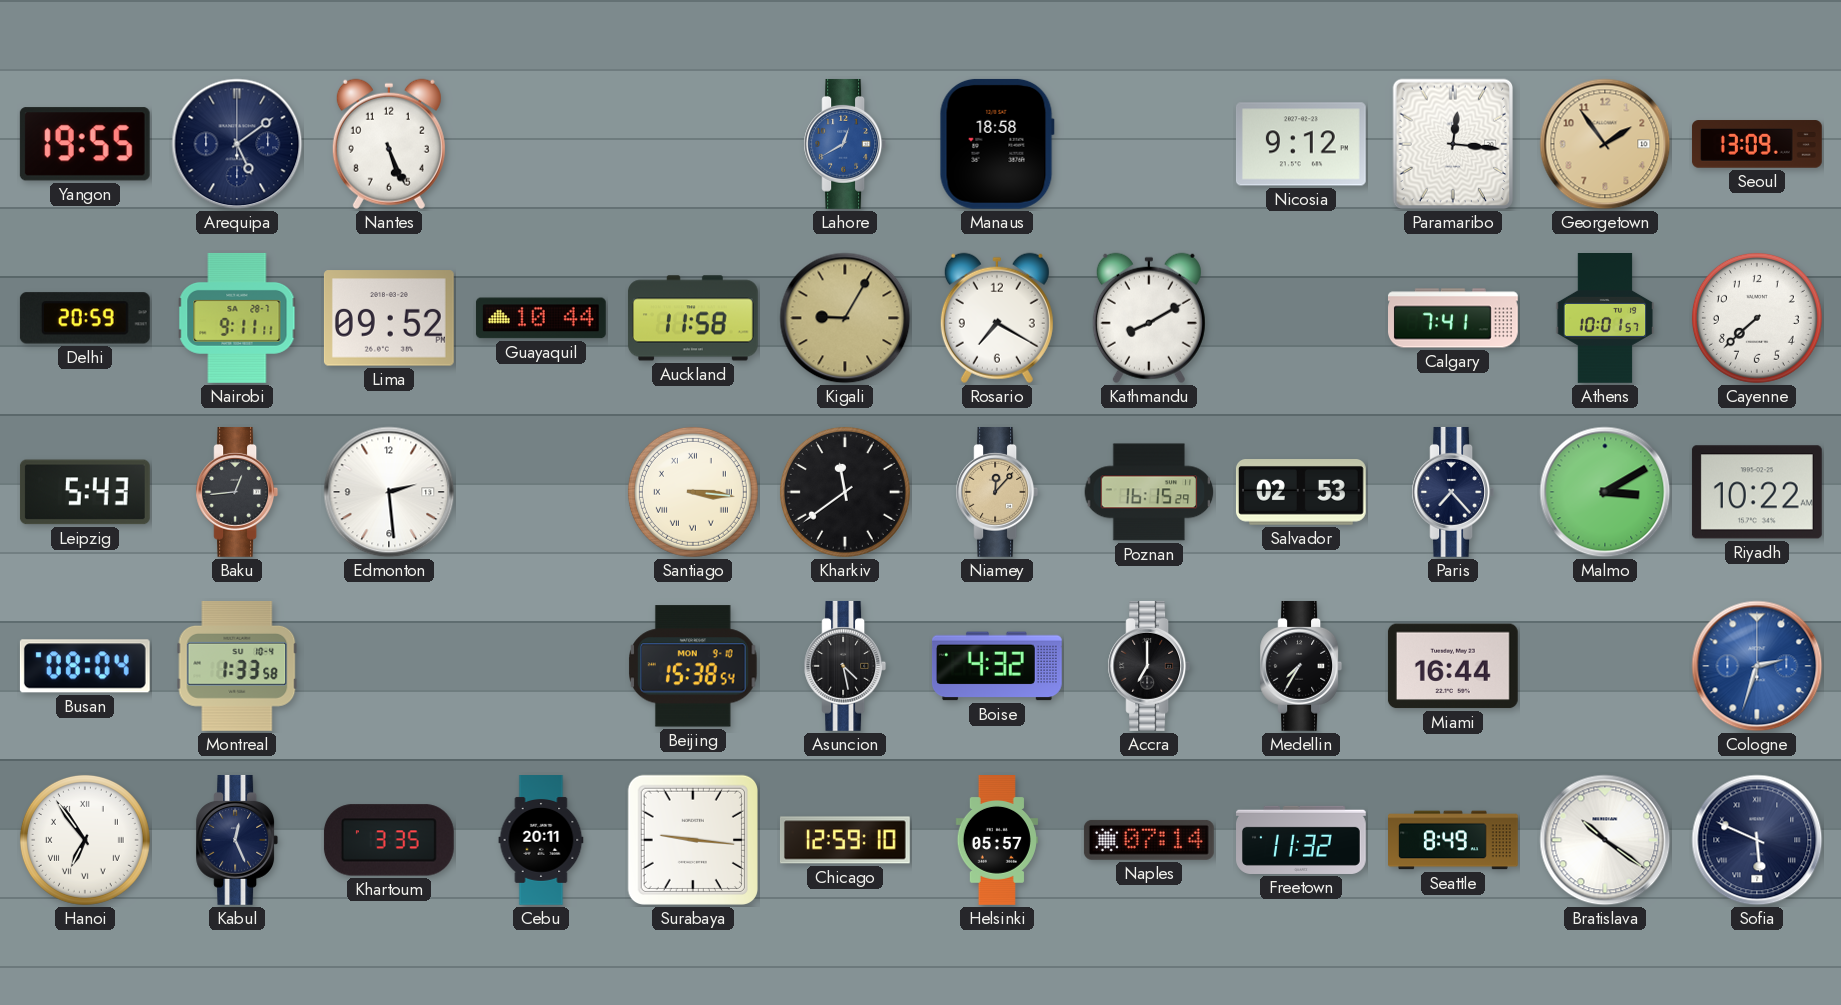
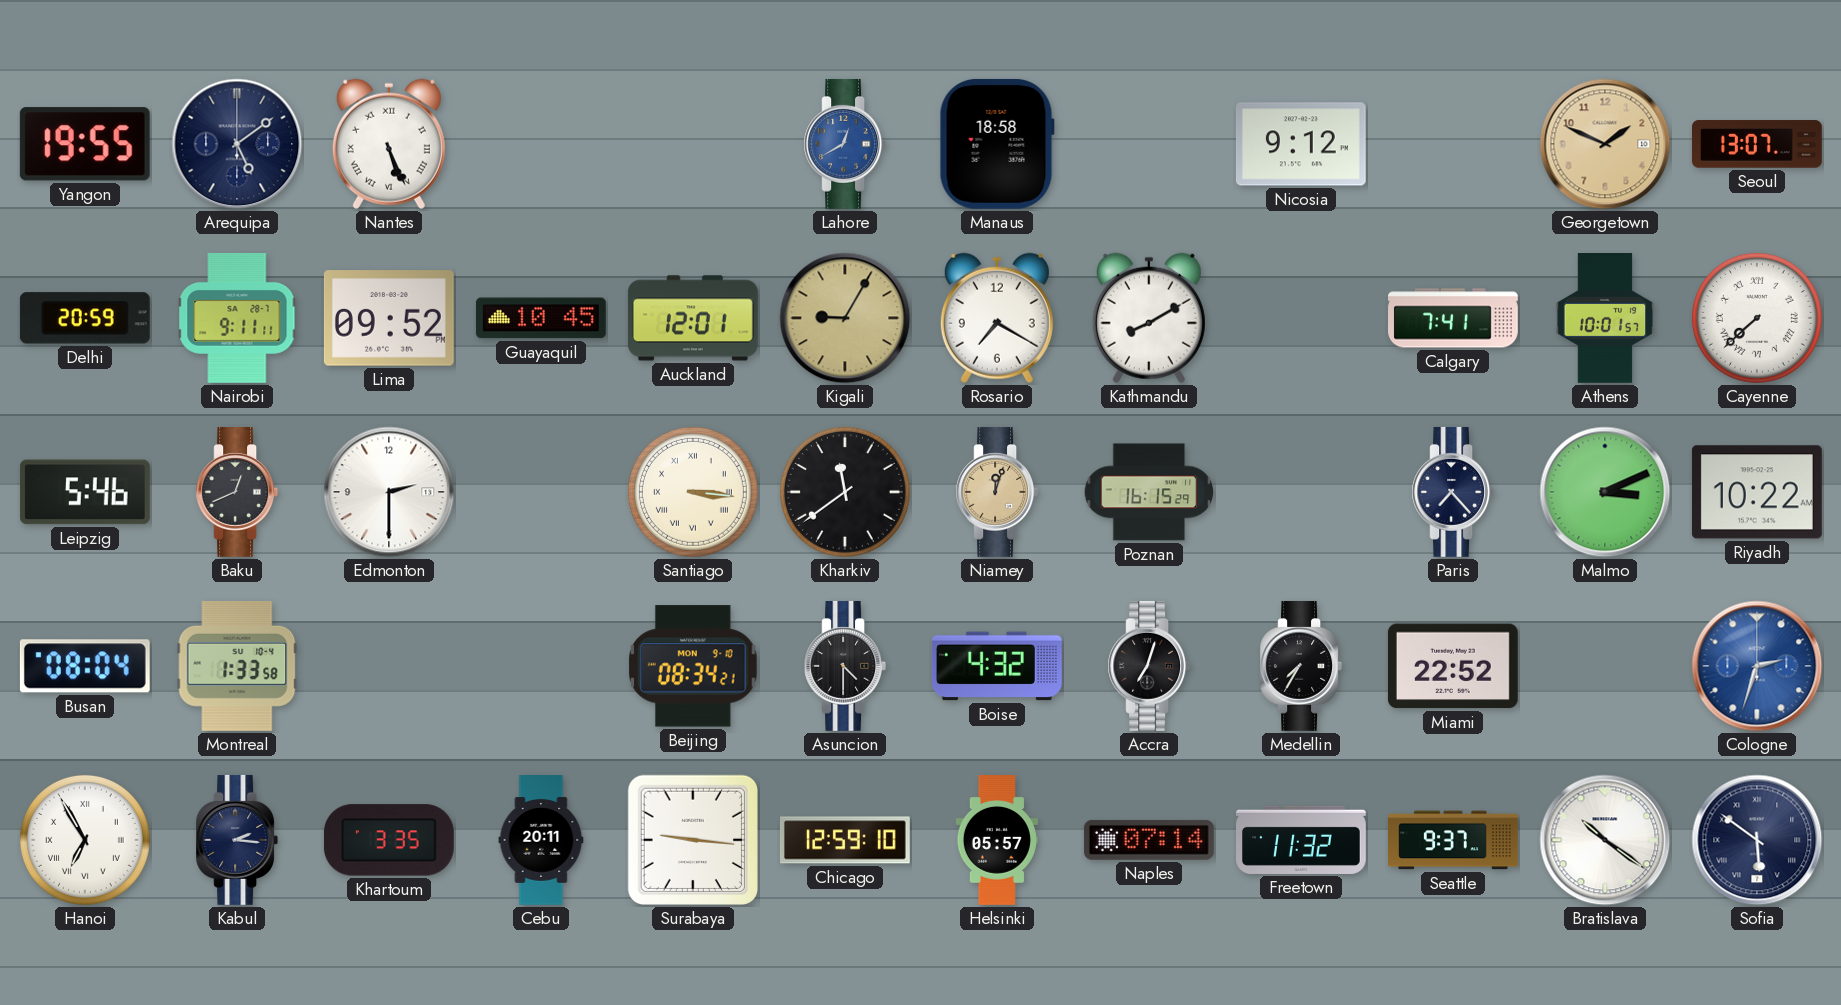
Nantes numerals: Arabic -> Roman
Paramaribo: 12:16 -> none
Georgetown: 1:54 -> 1:49
Seoul: 13:09 -> 13:07
Guayaquil: 10:44 -> 10:45
Auckland: 11:58 -> 12:01
Cayenne numerals: Arabic -> Roman
Leipzig: 5:43 -> 5:46
Baku: 12:44 -> 12:41
Edmonton: 2:29 -> 2:30
Niamey: 12:07 -> 12:03
Salvador: 02:53 -> none
Malmo: 3:10 -> 3:11
Beijing: 15:38 -> 08:34
Asuncion: 4:28 -> 4:30
Accra: 7:00 -> 7:03
Miami: 16:44 -> 22:52
Hanoi: 6:54 -> 6:55
Kabul: 12:26 -> 2:16
Seattle: 8:49 -> 9:37
Sofia: 5:49 -> 5:51
